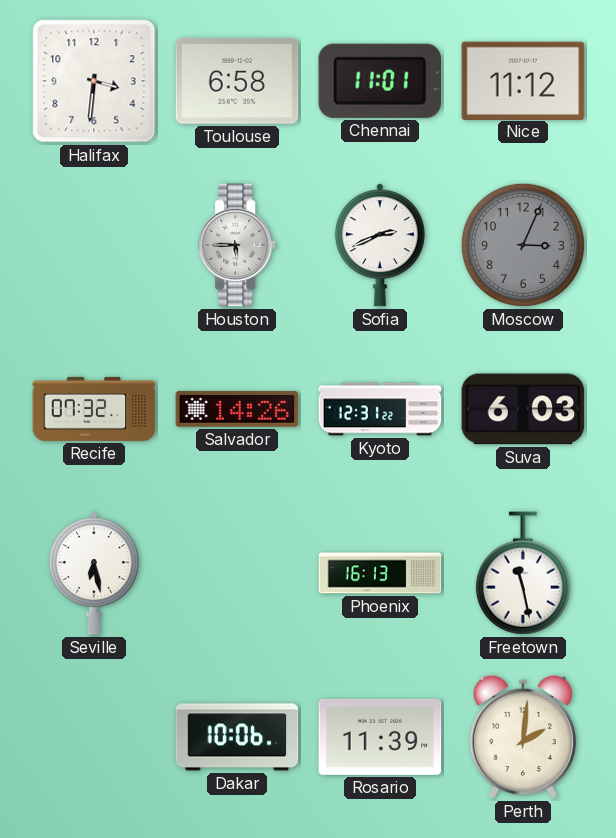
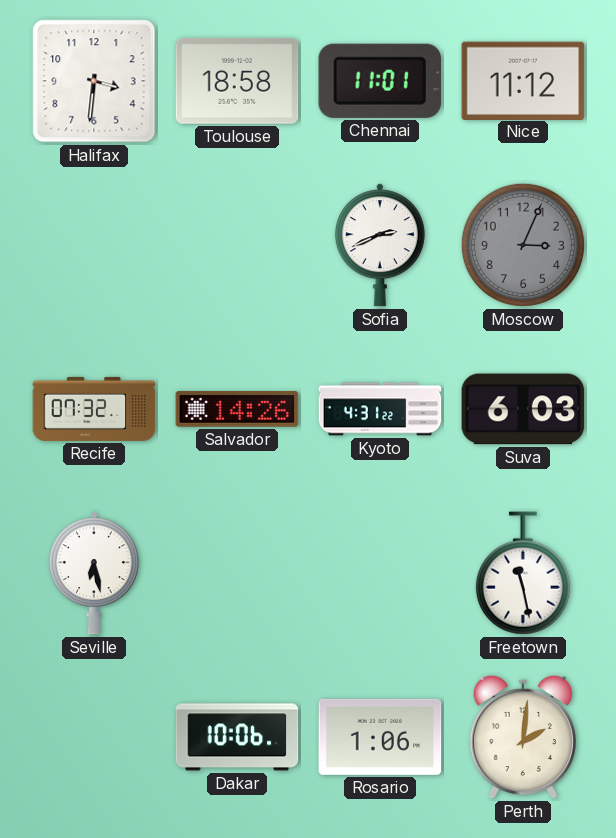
Toulouse: 6:58 -> 18:58
Houston: 5:45 -> none
Kyoto: 12:31 -> 4:31
Phoenix: 16:13 -> none
Rosario: 11:39 -> 1:06
